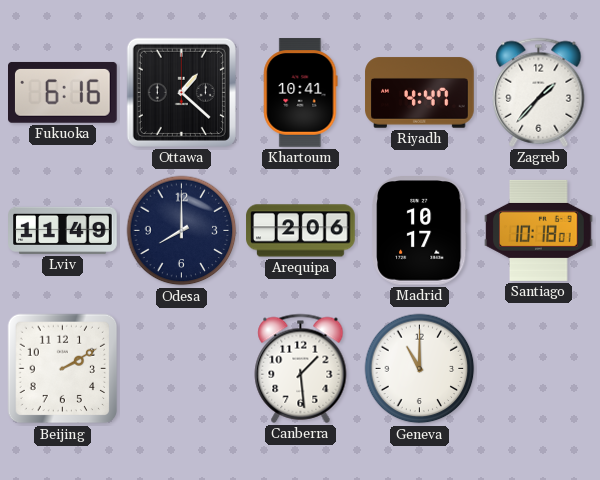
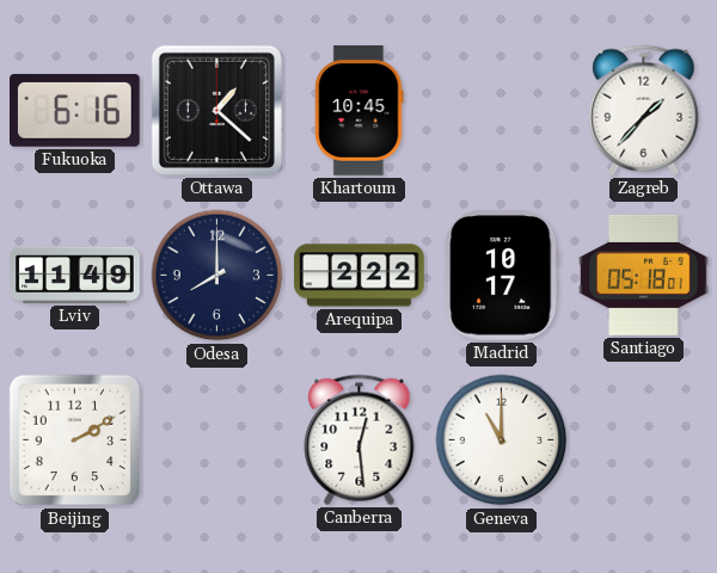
Khartoum: 10:41 -> 10:45
Riyadh: 4:47 -> none
Arequipa: 2:06 -> 2:22
Santiago: 10:18 -> 05:18
Canberra: 1:29 -> 12:29
